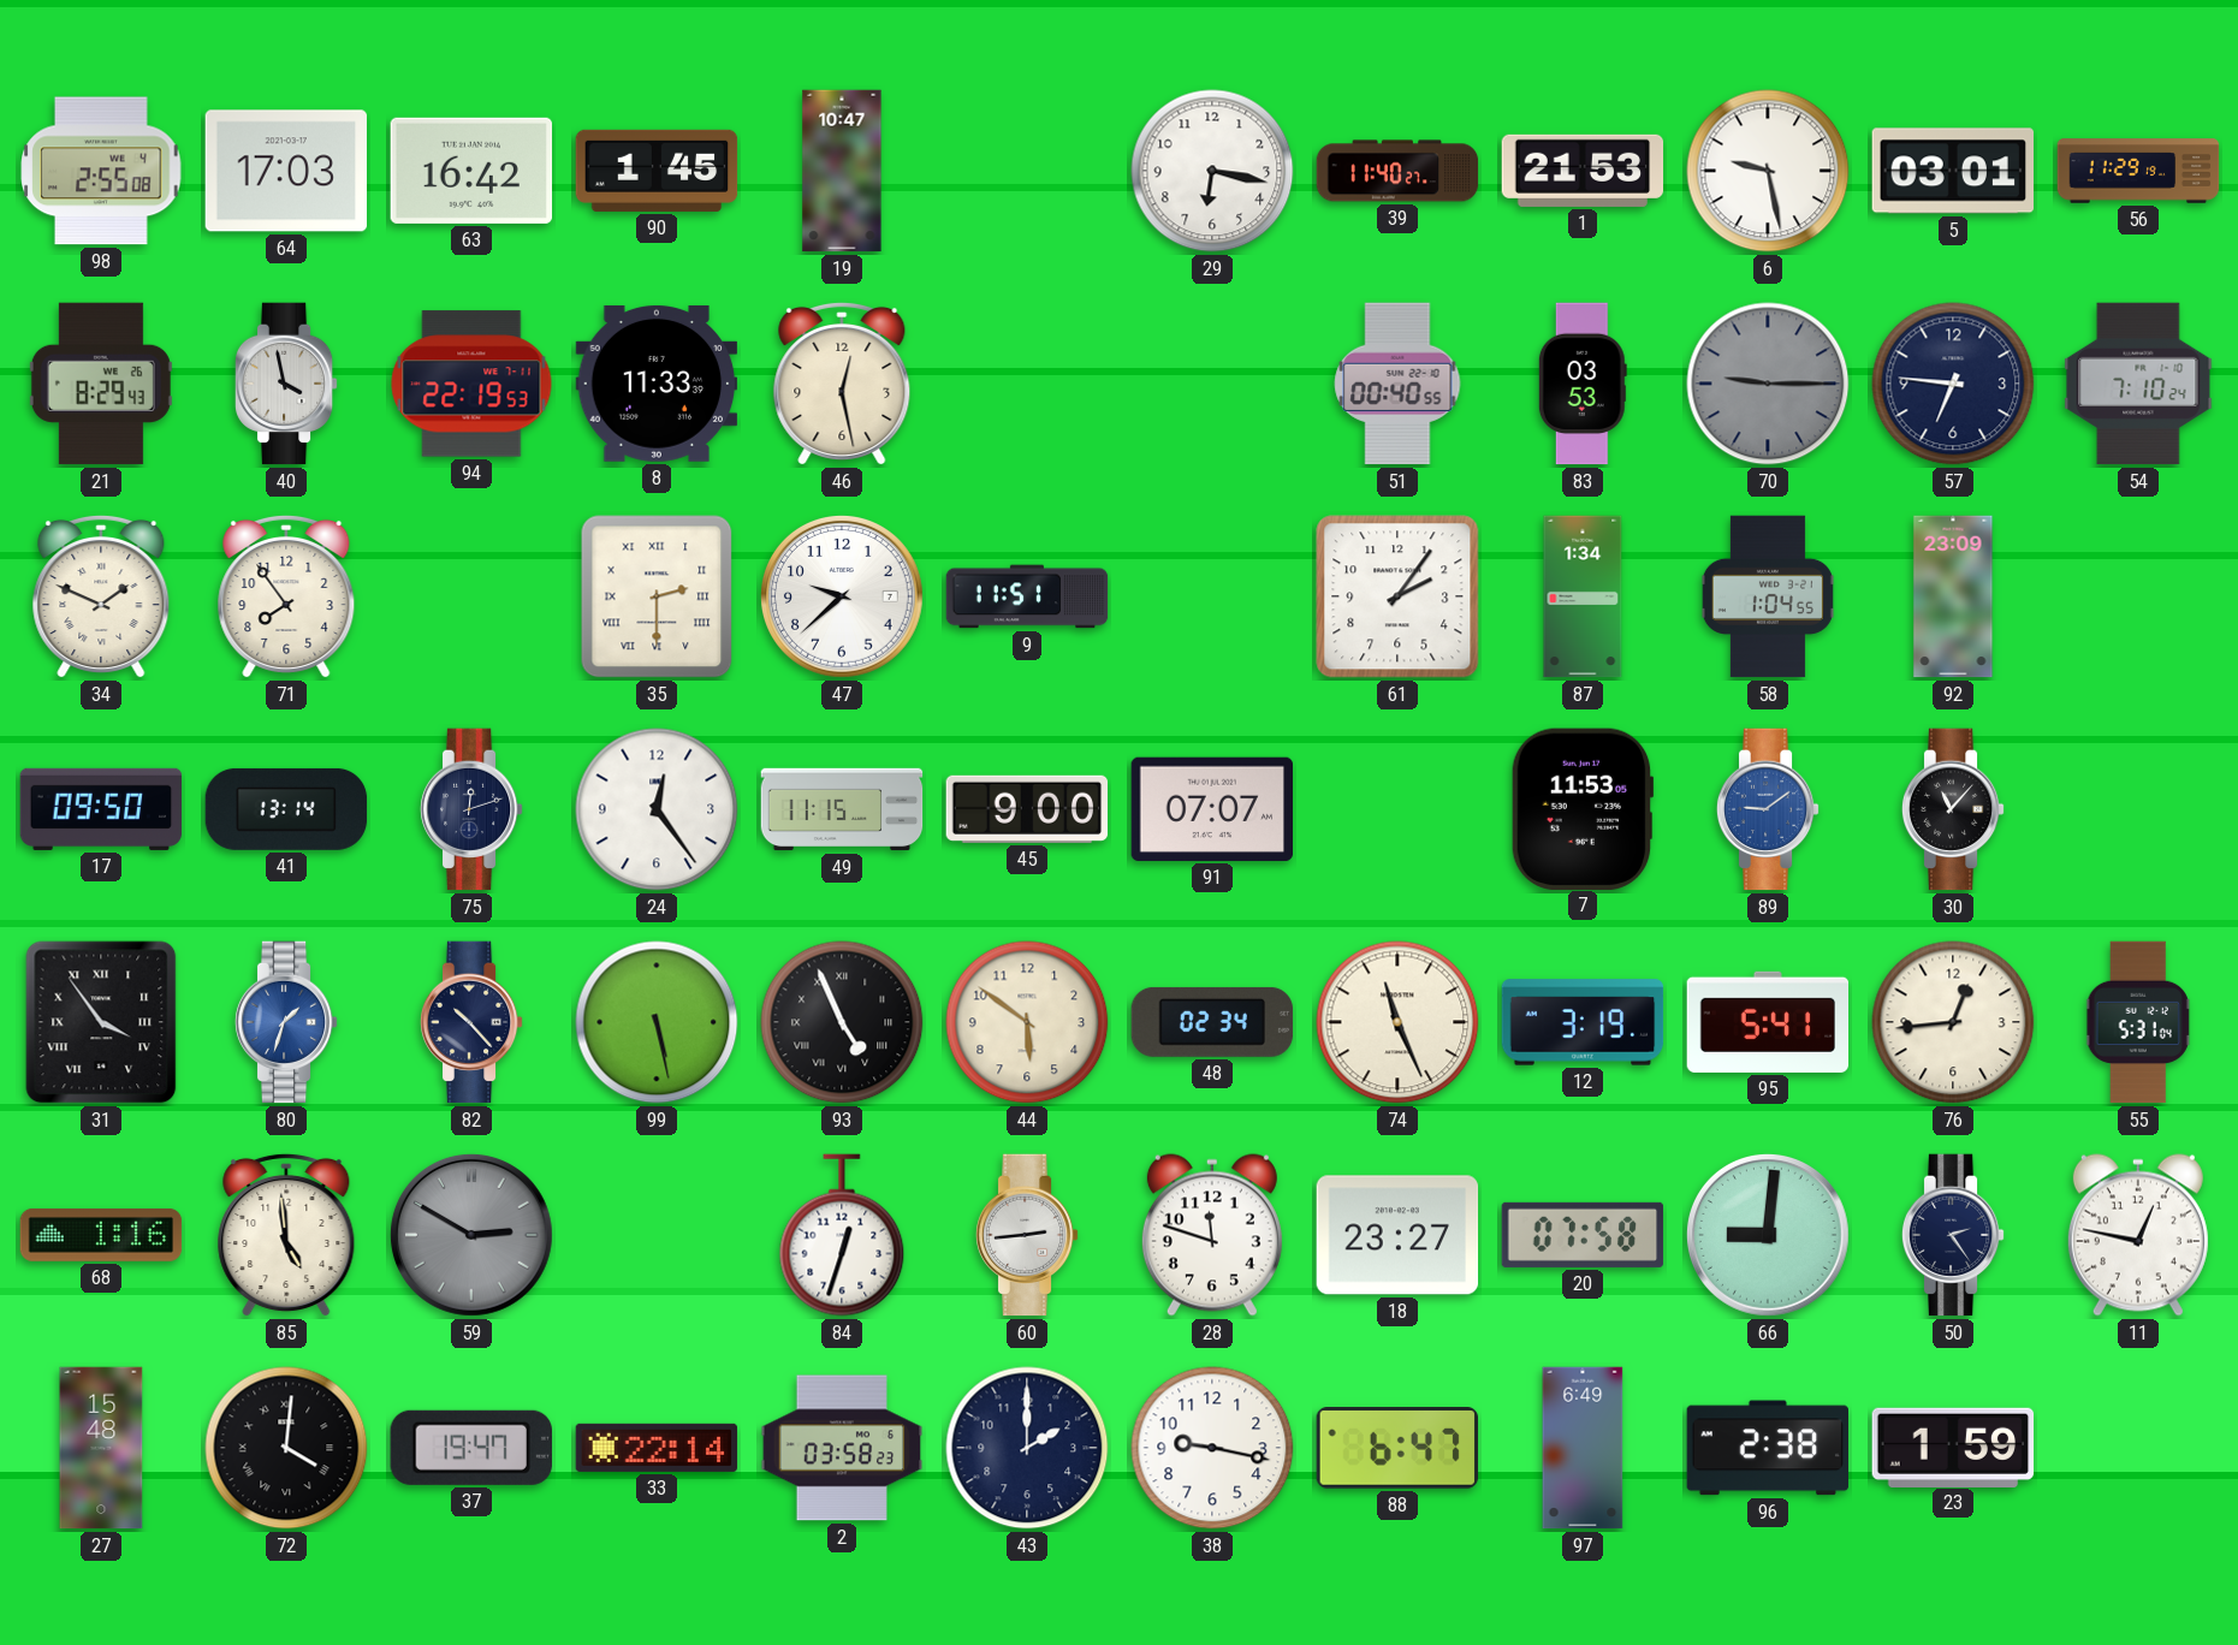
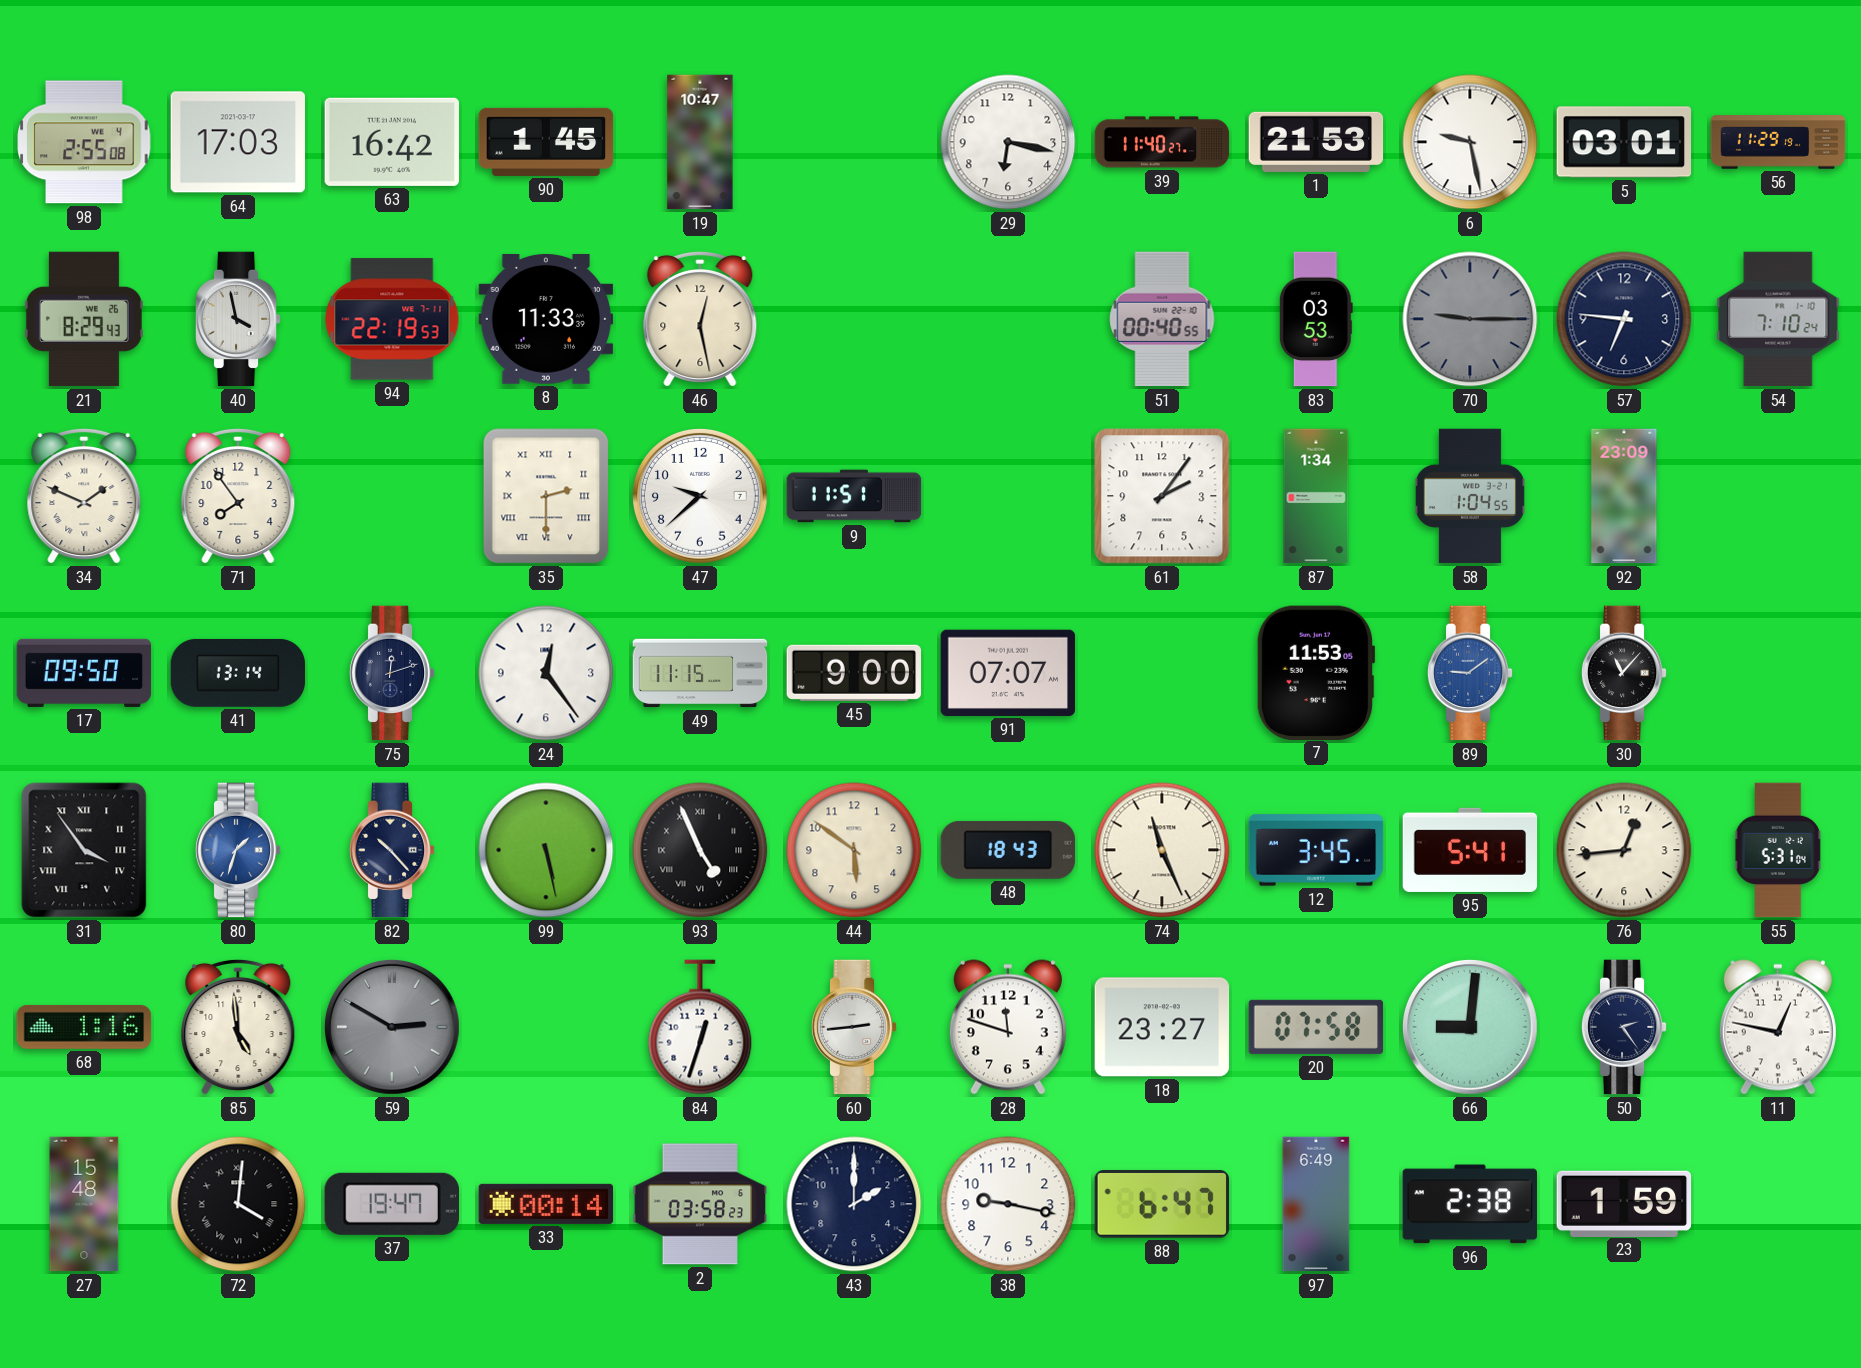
48: 02:34 -> 18:43
12: 3:19 -> 3:45
33: 22:14 -> 00:14
